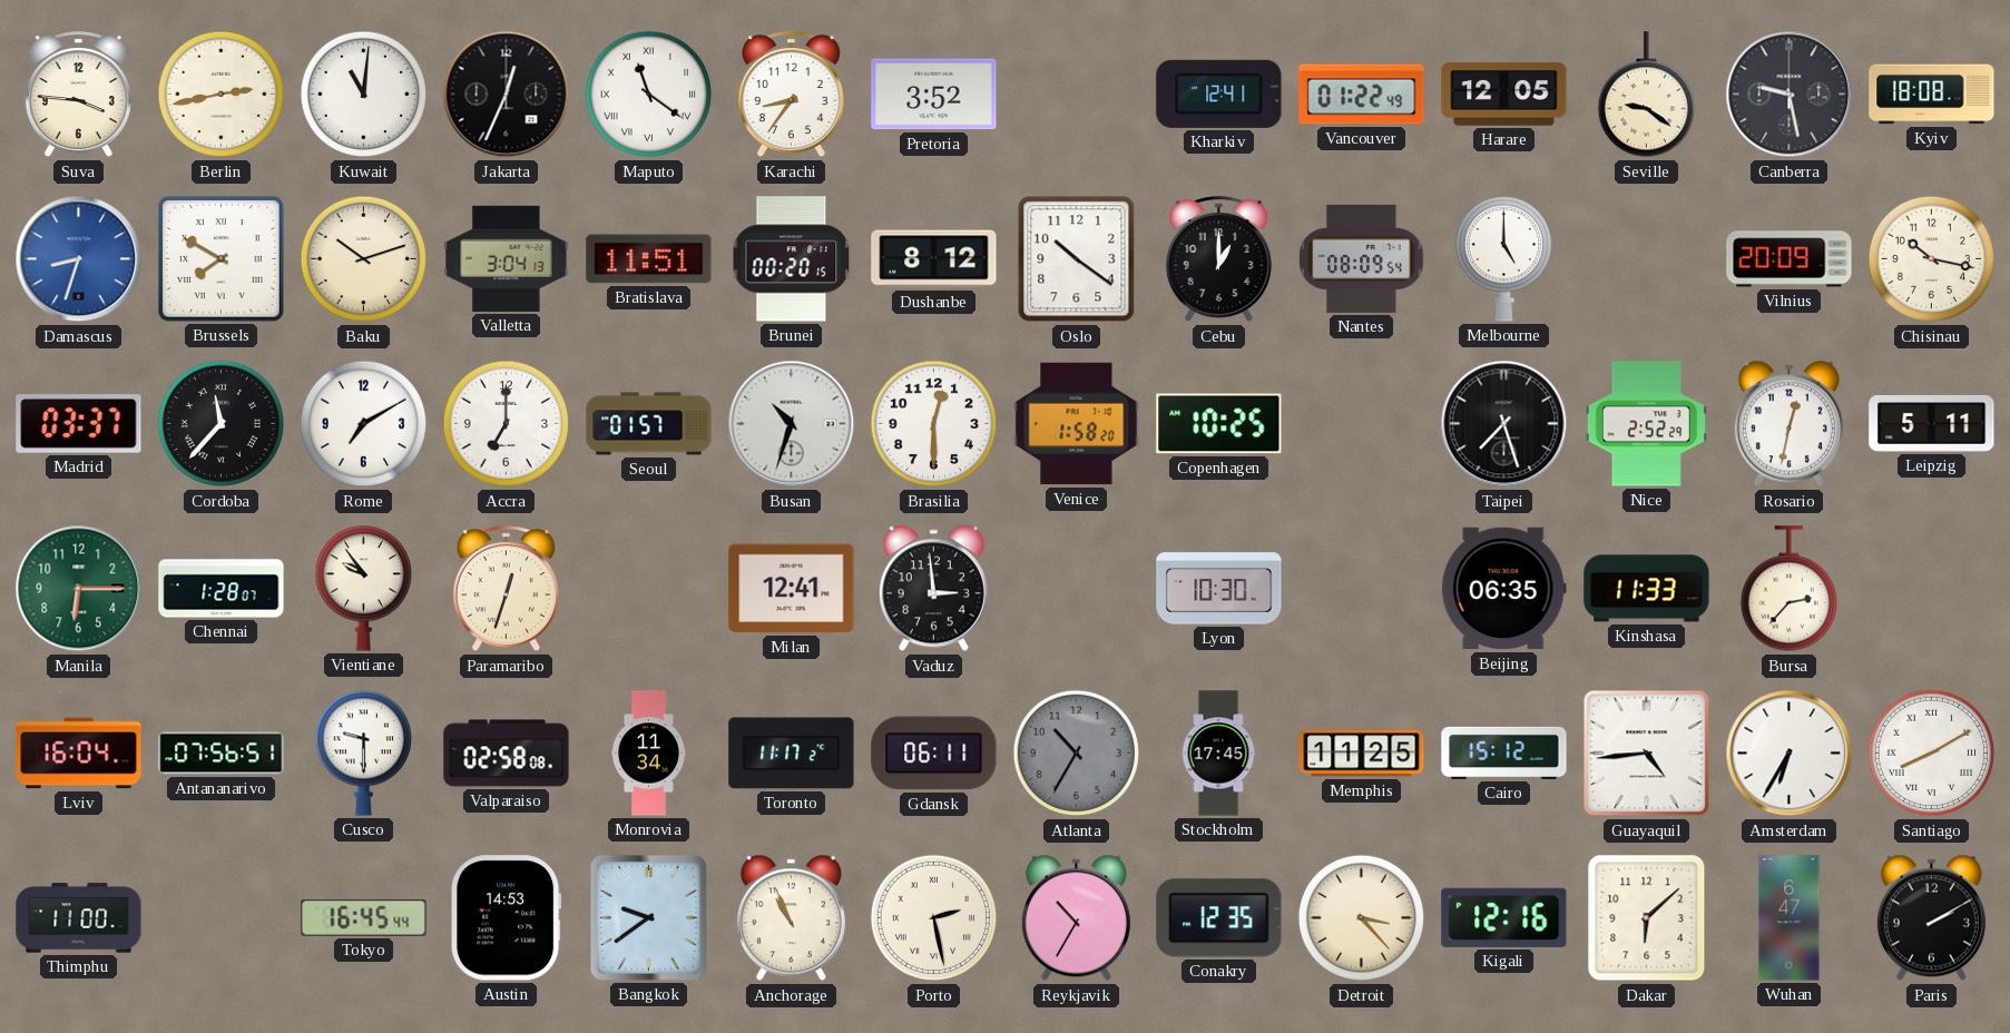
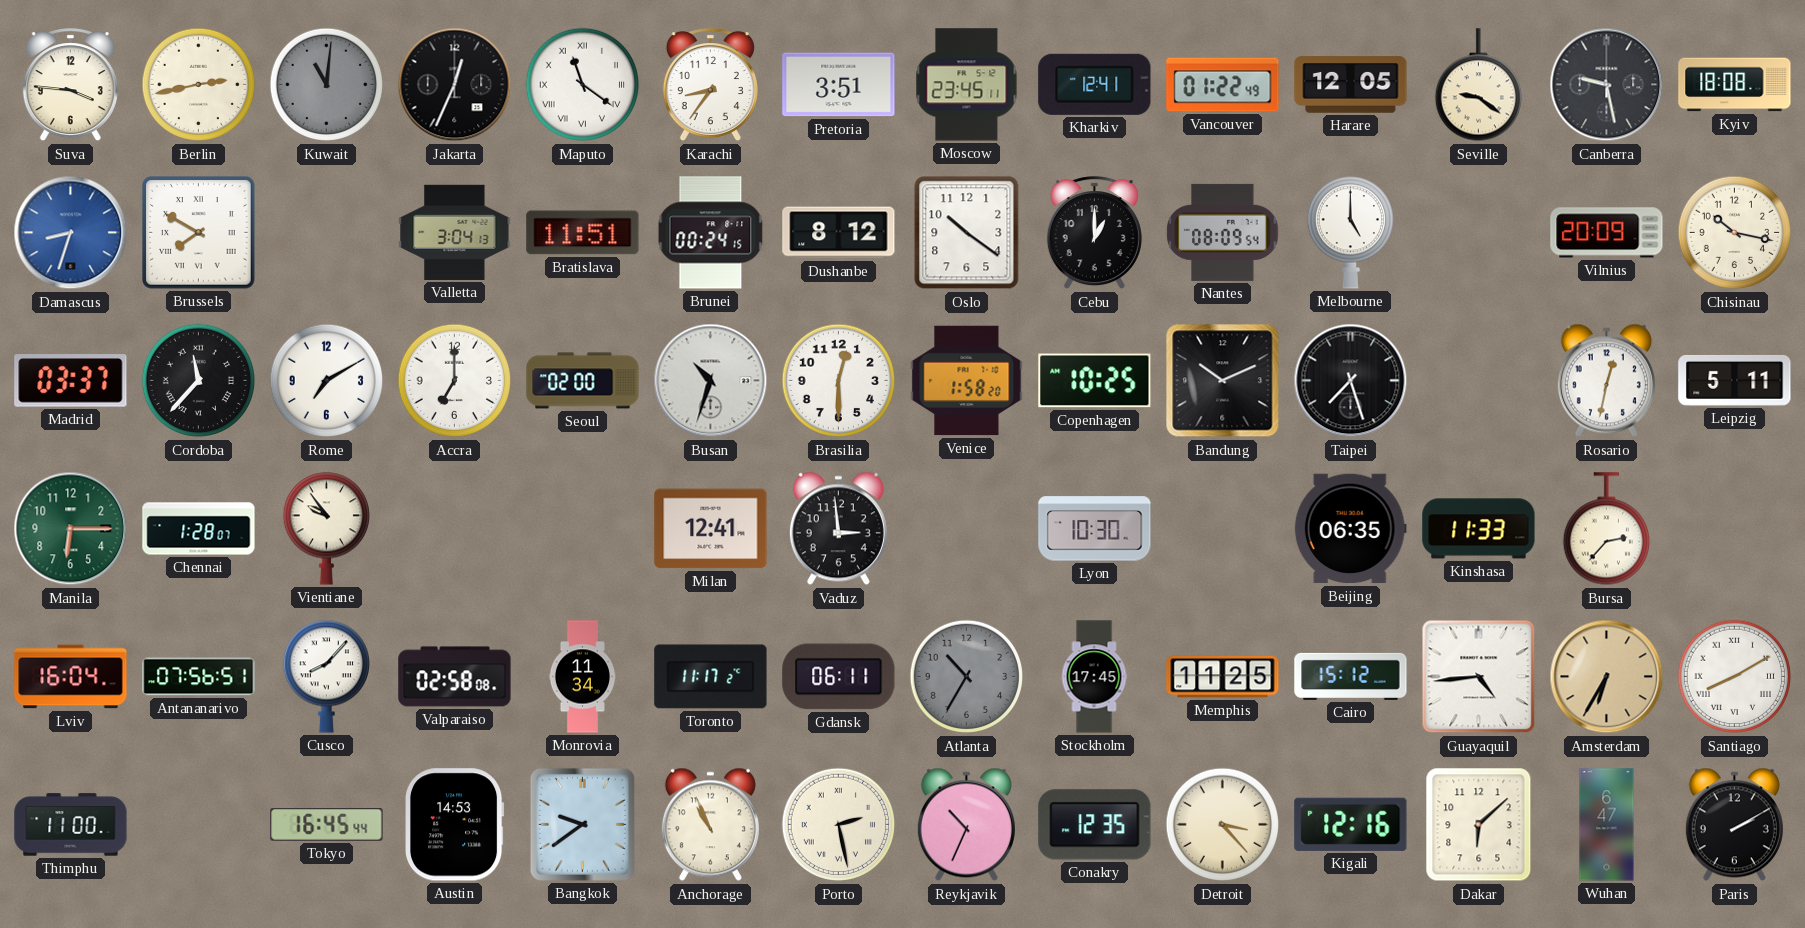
Kuwait dial: white -> grey
Pretoria: 3:52 -> 3:51
Moscow: none -> 23:45
Baku: 10:12 -> none
Brunei: 00:20 -> 00:24
Seoul: 01:57 -> 02:00
Bandung: none -> 10:11
Nice: 2:52 -> none
Paramaribo: 12:33 -> none
Cusco: 9:30 -> 8:07
Amsterdam dial: white -> champagne
Reykjavik: 10:35 -> 10:34
